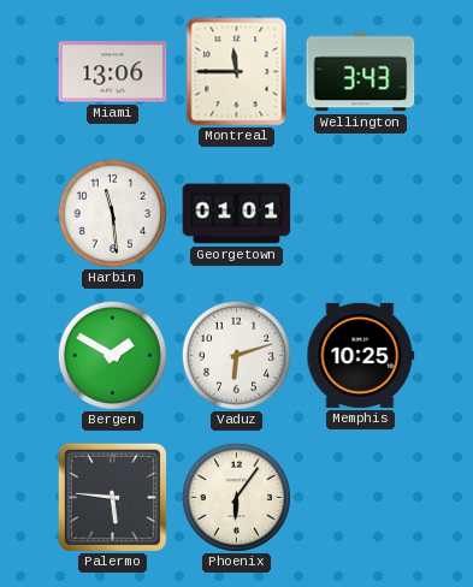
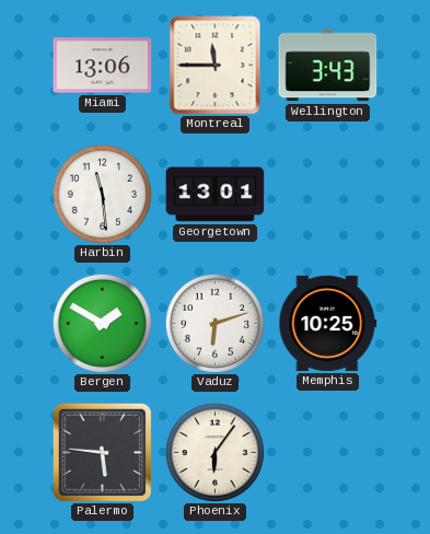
Georgetown: 01:01 -> 13:01
